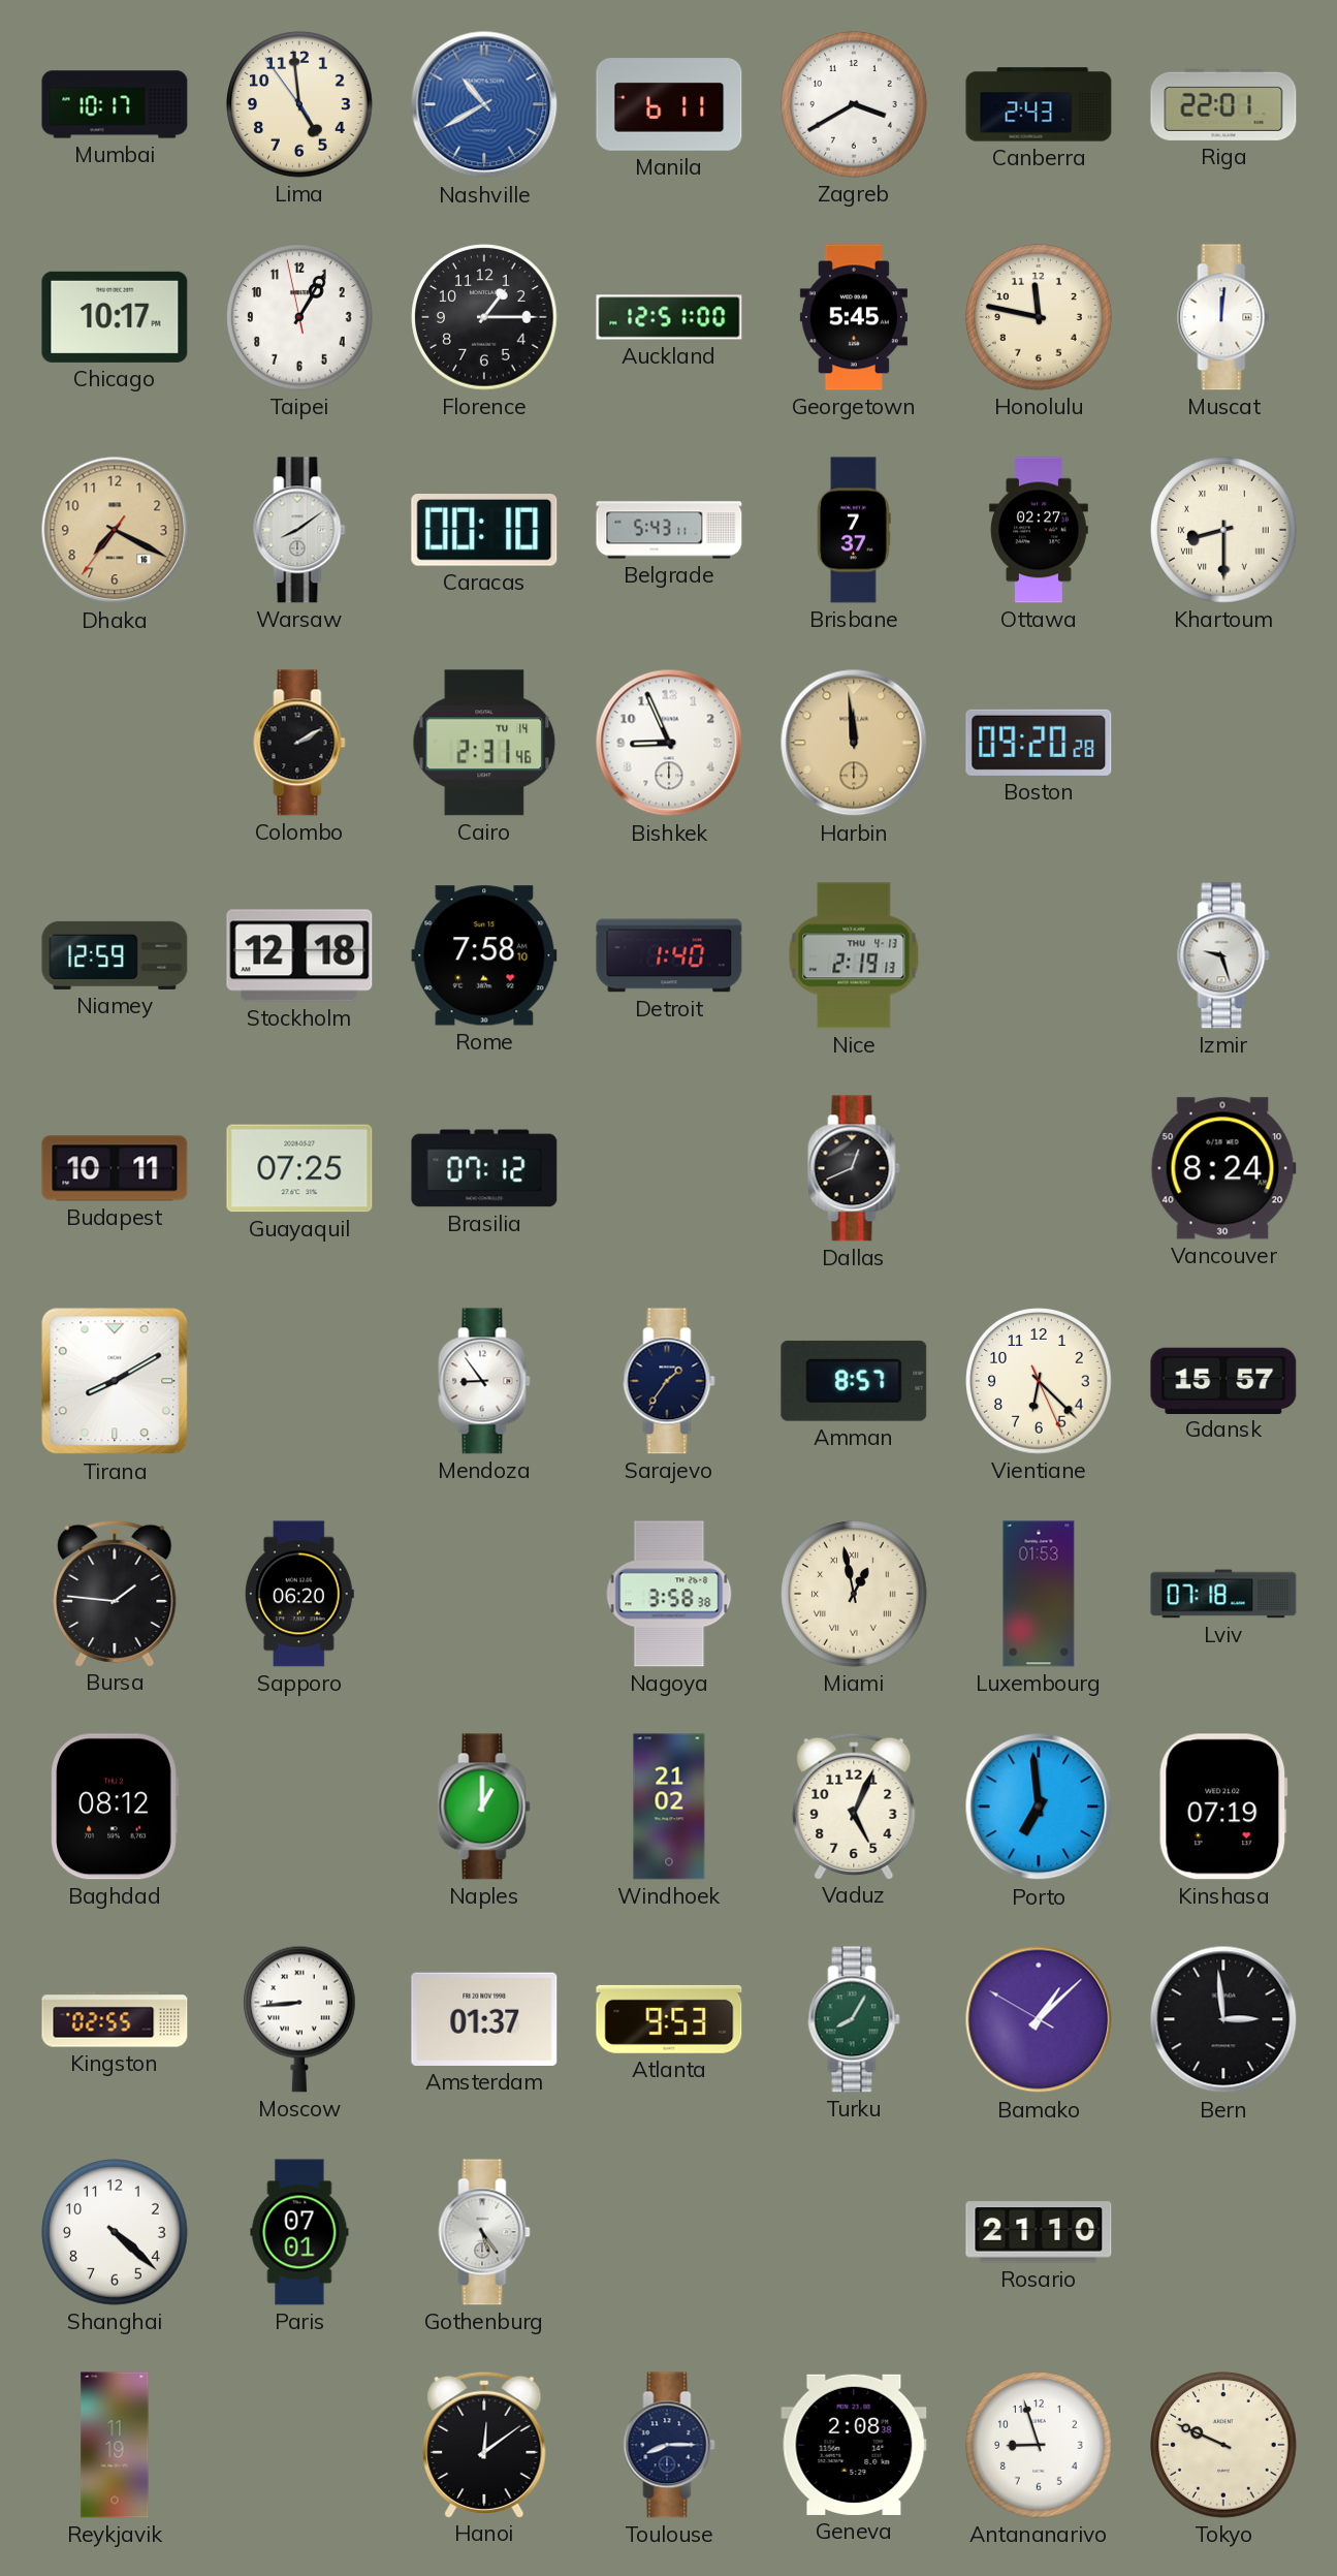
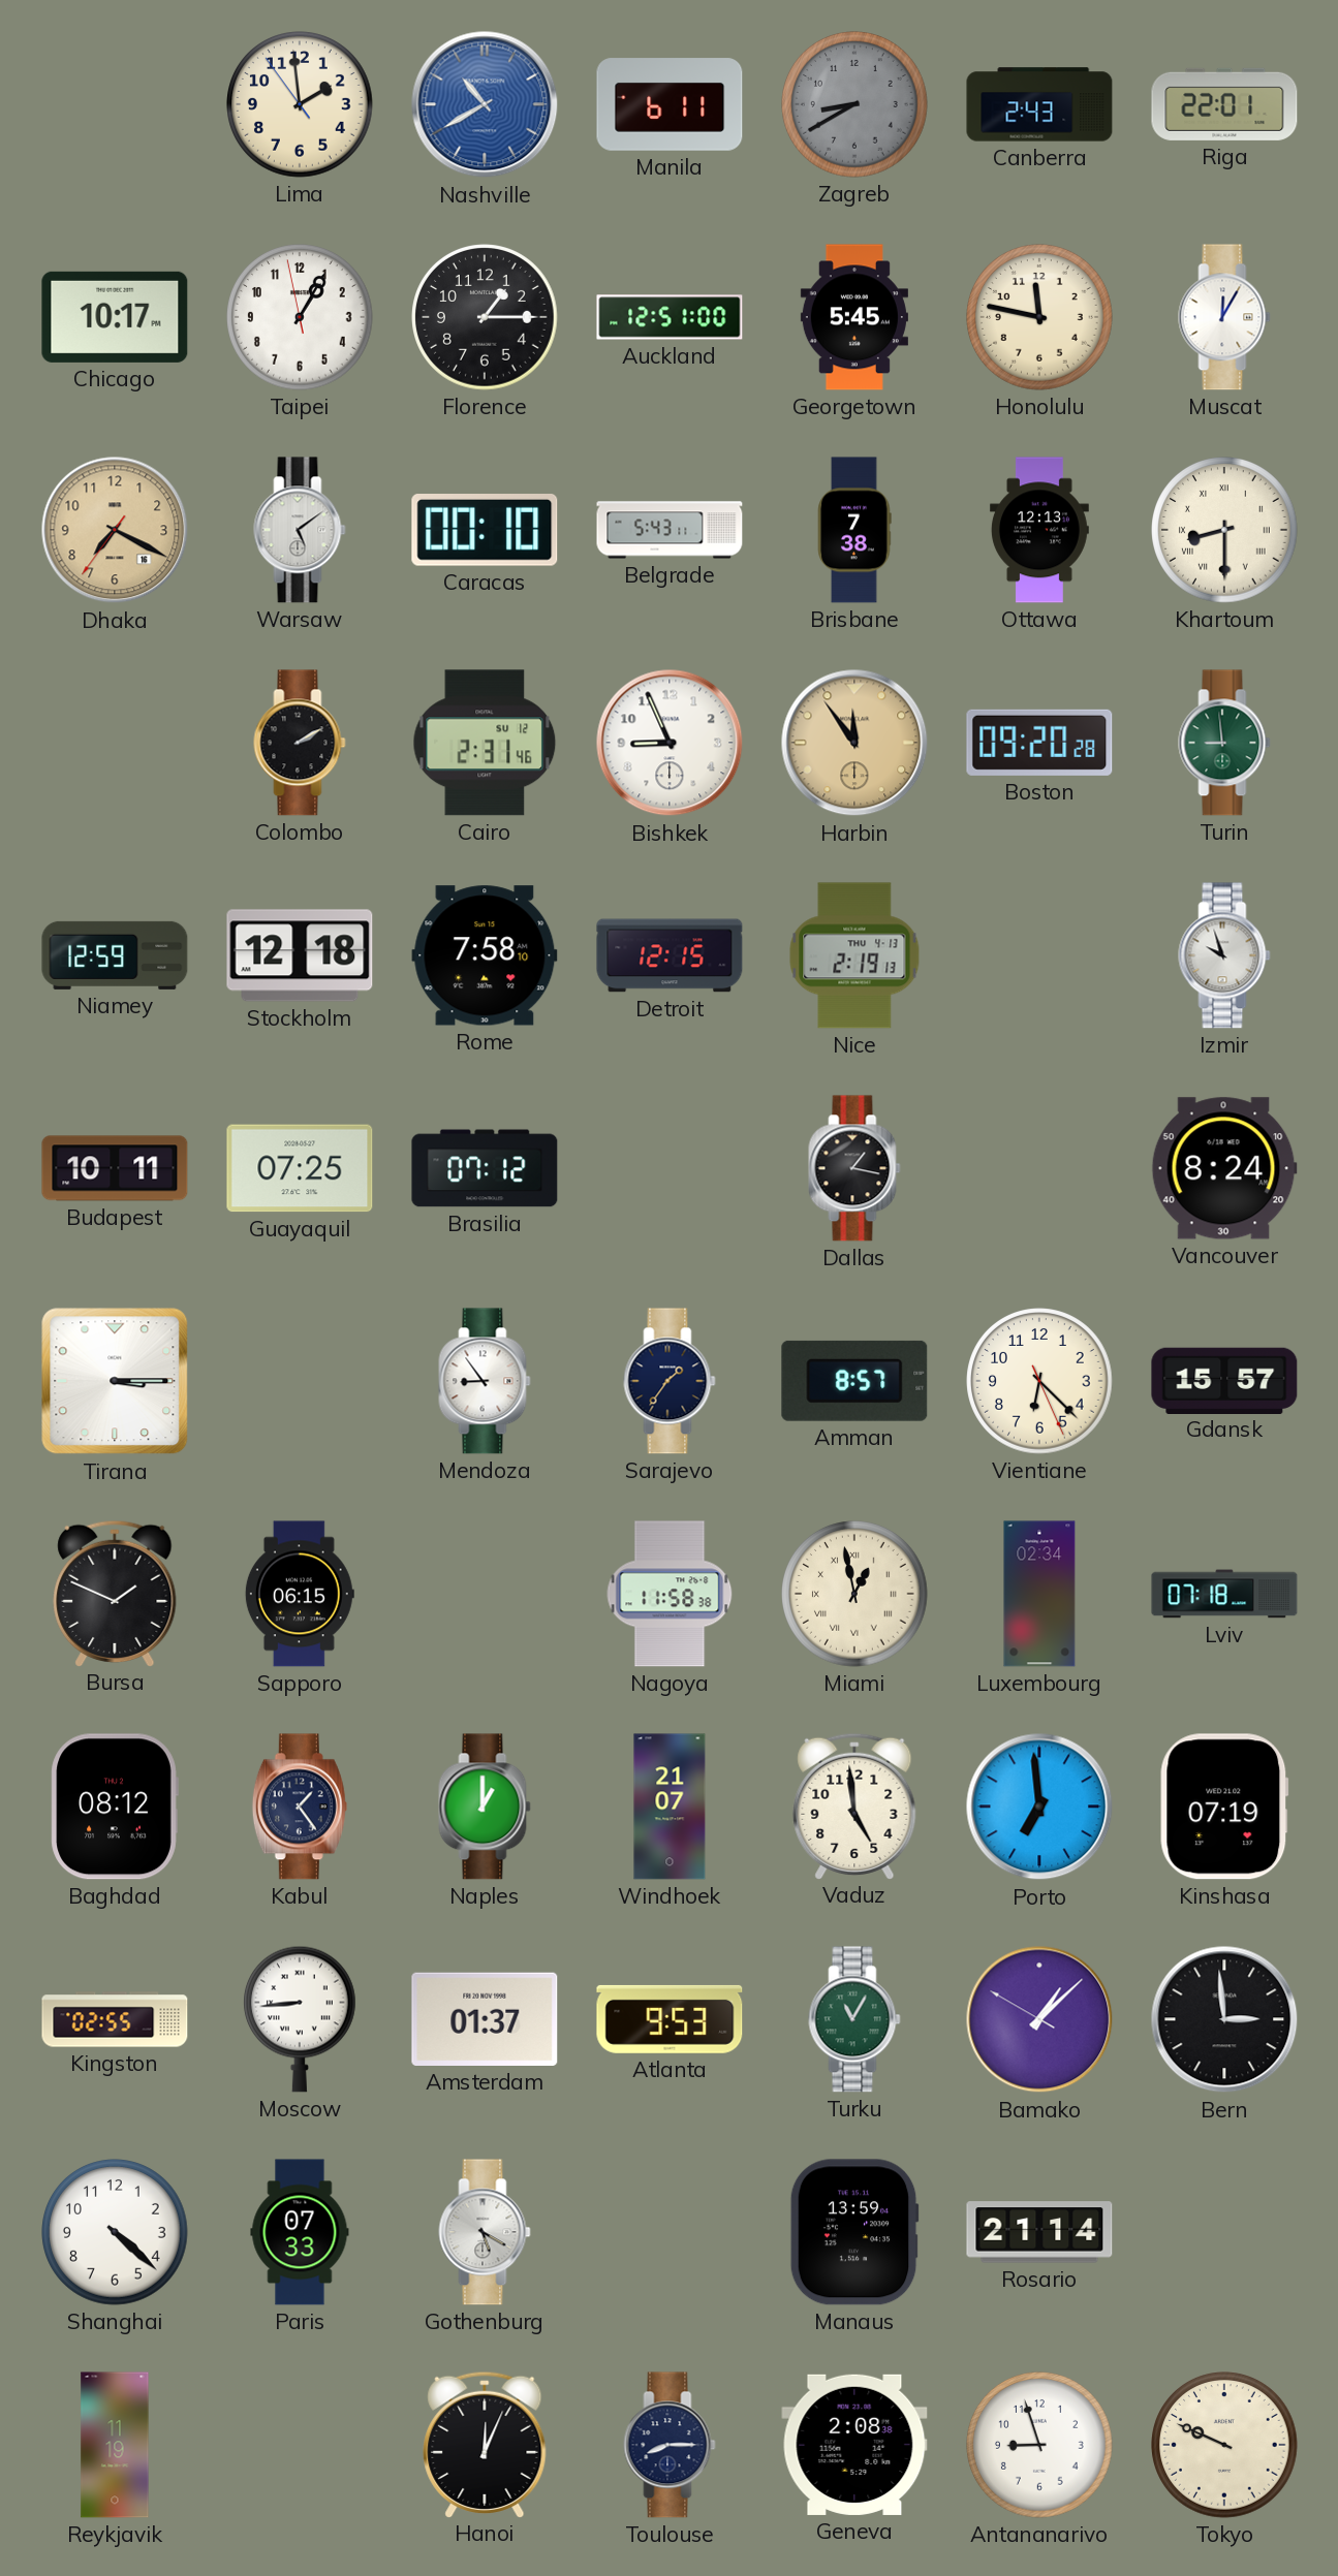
Mumbai: 10:17 -> none
Lima: 4:58 -> 1:58
Zagreb: 3:40 -> 8:40
Zagreb dial: white -> grey
Muscat: 12:01 -> 12:05
Warsaw: 8:09 -> 5:09
Brisbane: 7:37 -> 7:38
Ottawa: 02:27 -> 12:13
Cairo date: TU 14 -> SU 12
Harbin: 11:59 -> 11:54
Turin: none -> 8:59
Detroit: 1:40 -> 12:15
Izmir: 9:27 -> 9:57
Dallas: 12:41 -> 1:17
Tirana: 8:10 -> 3:15
Bursa: 1:46 -> 1:49
Sapporo: 06:20 -> 06:15
Nagoya: 3:58 -> 11:58
Luxembourg: 01:53 -> 02:34
Kabul: none -> 1:24
Windhoek: 21:02 -> 21:07
Vaduz: 5:04 -> 4:59
Turku: 8:05 -> 11:05
Paris: 07:01 -> 07:33
Gothenburg: 5:24 -> 5:20
Manaus: none -> 13:59
Rosario: 21:10 -> 21:14
Hanoi: 12:09 -> 12:04
